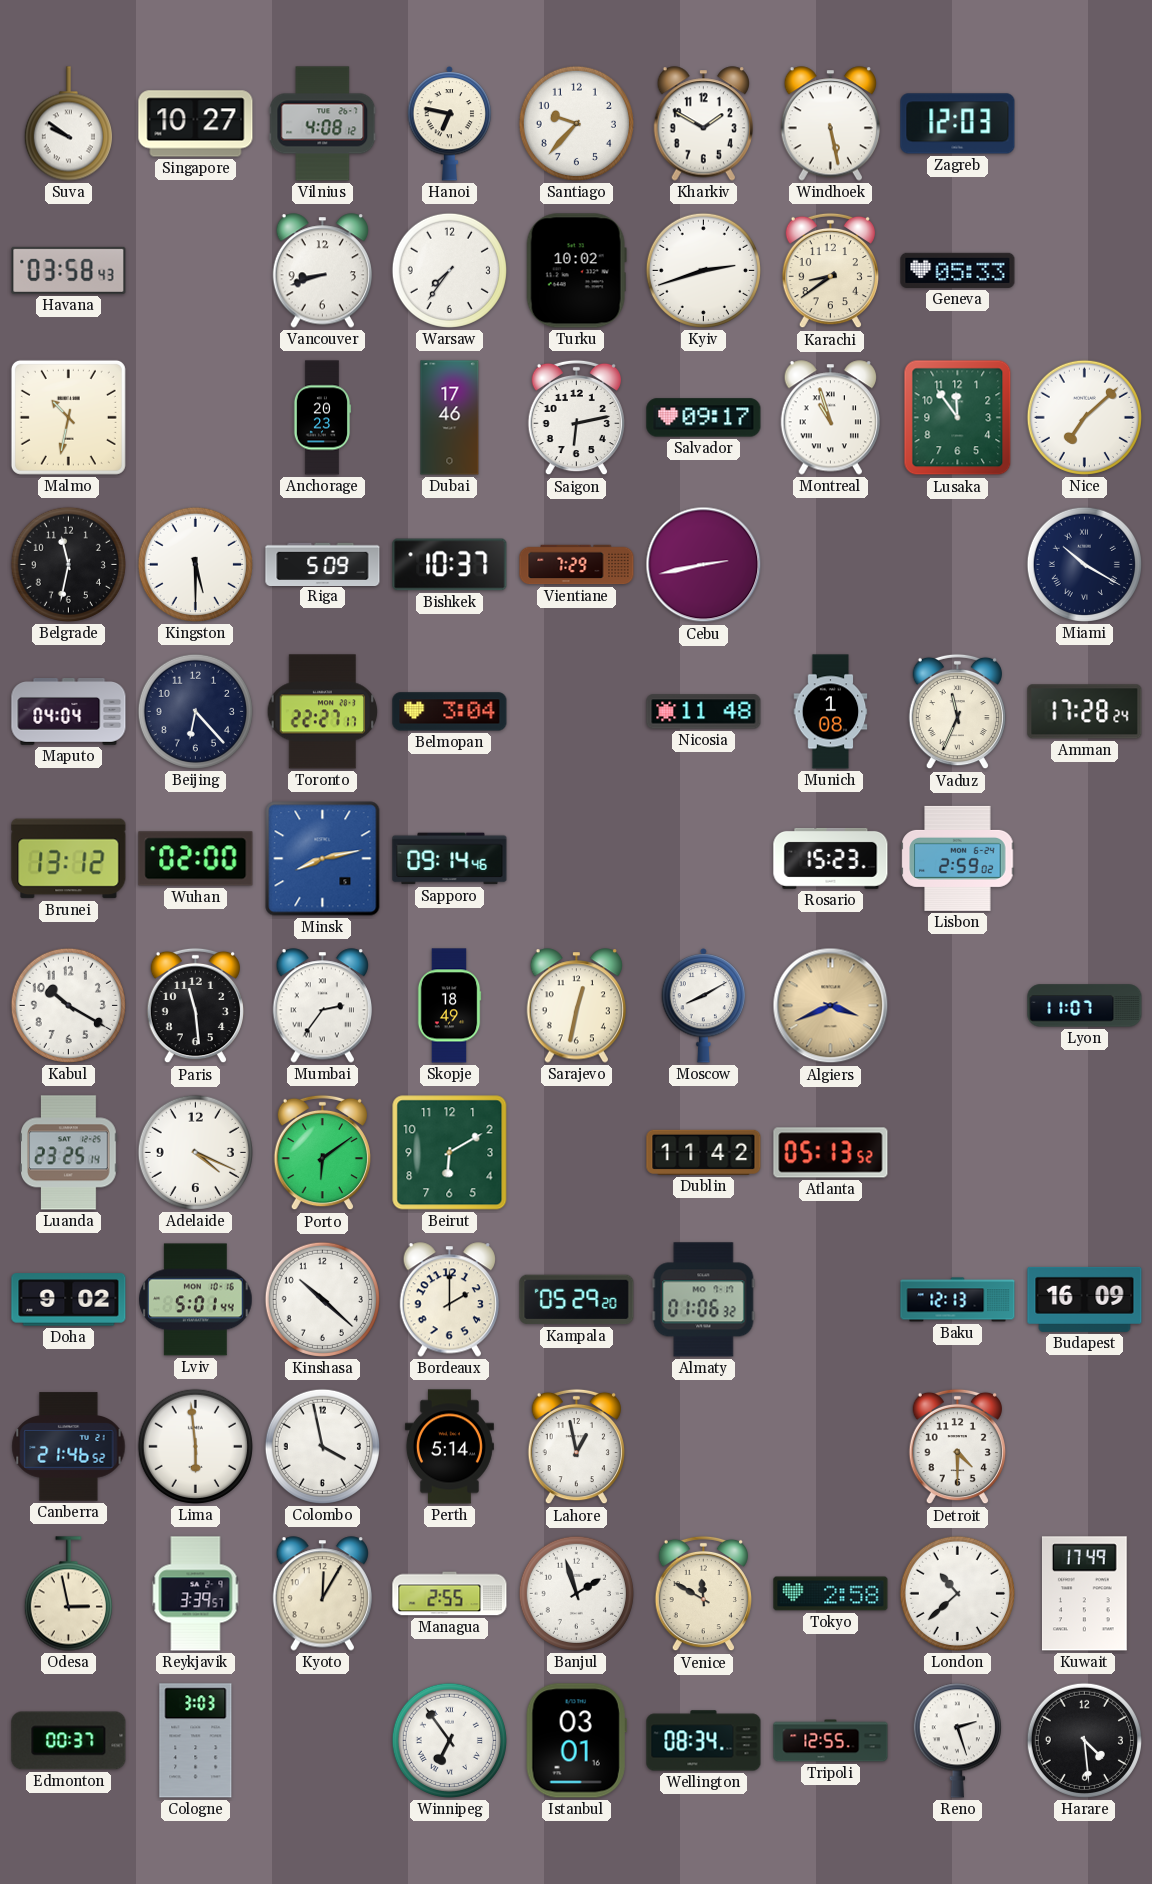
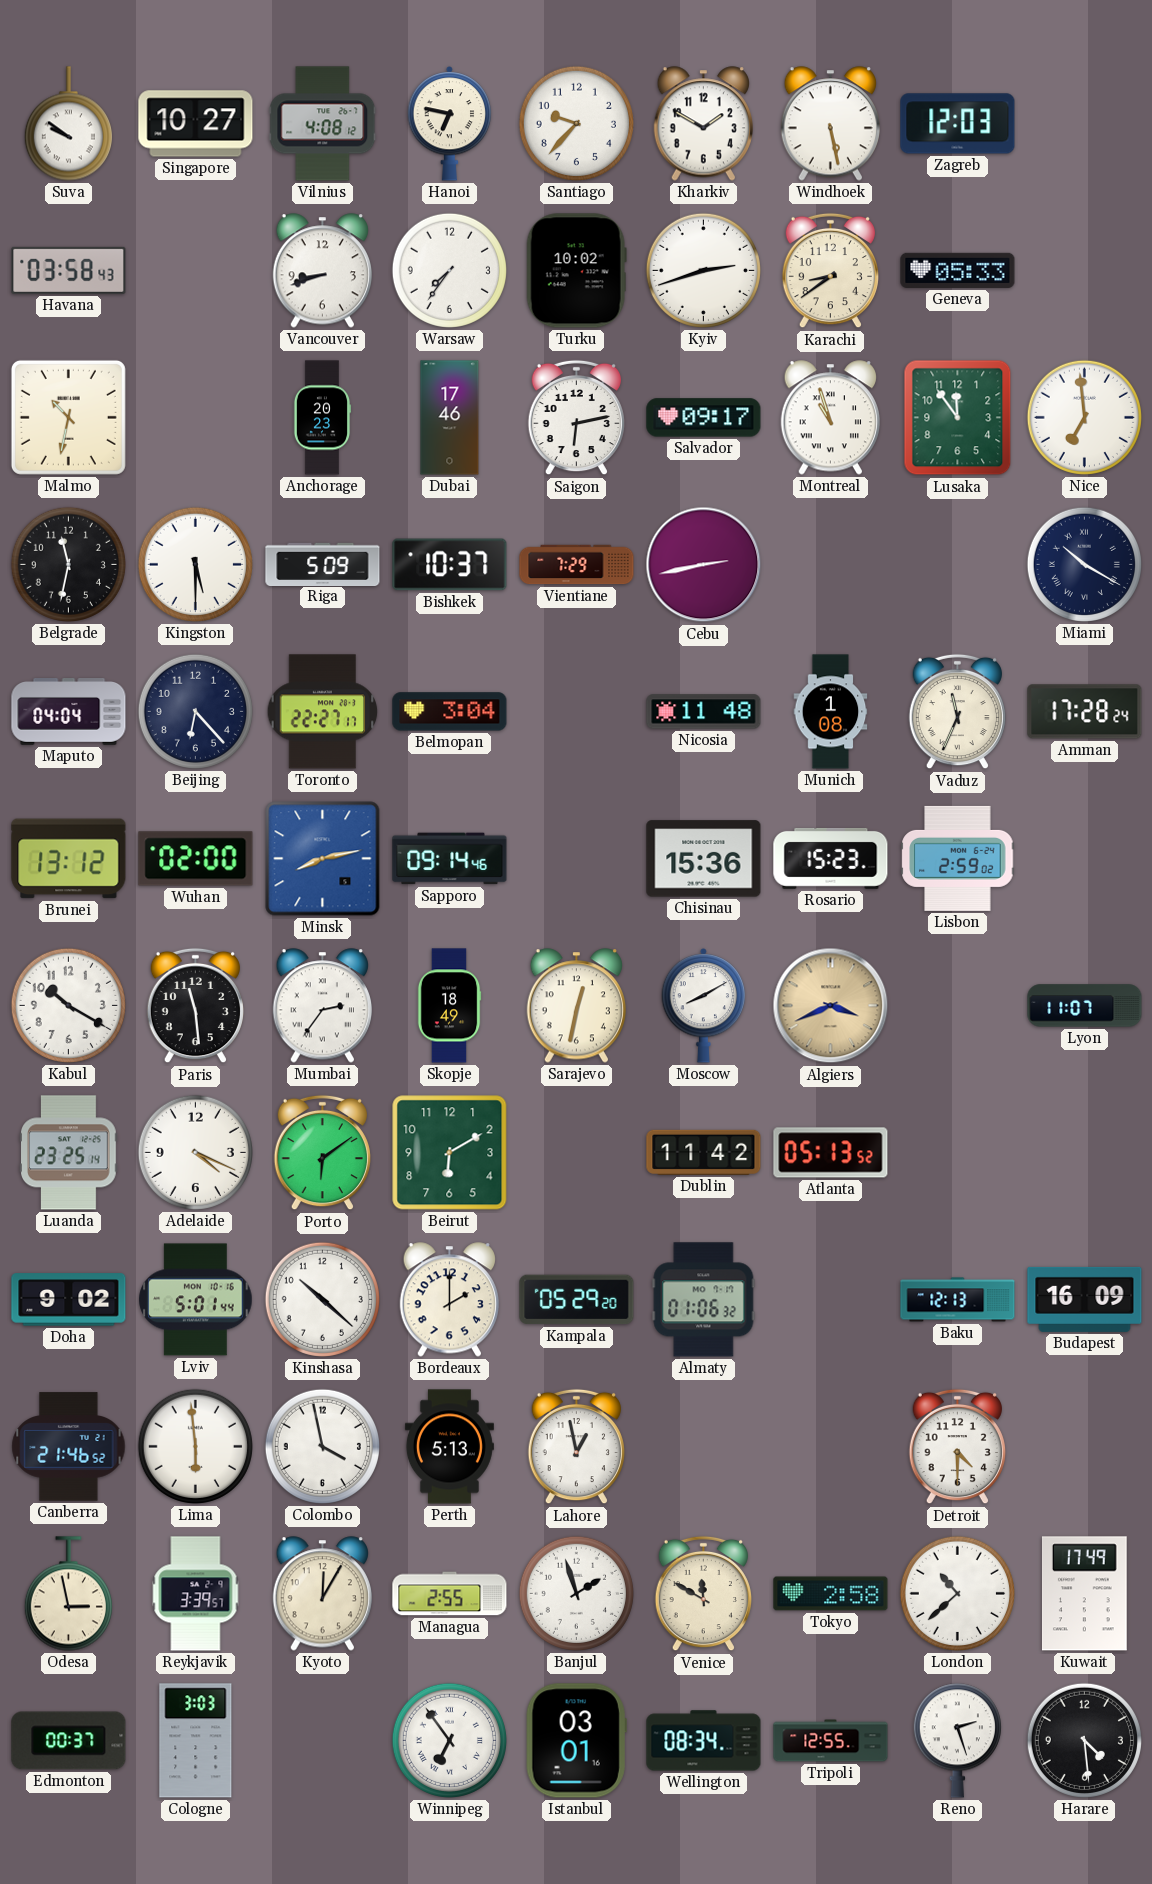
Nice: 7:08 -> 6:59
Chisinau: none -> 15:36
Perth: 5:14 -> 5:13
